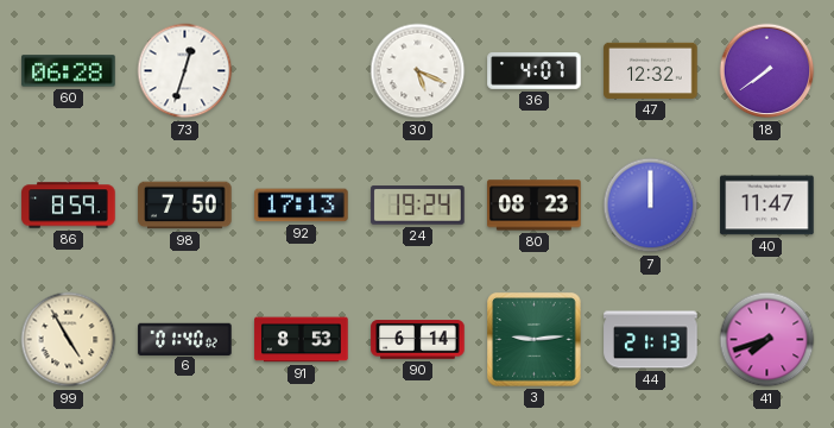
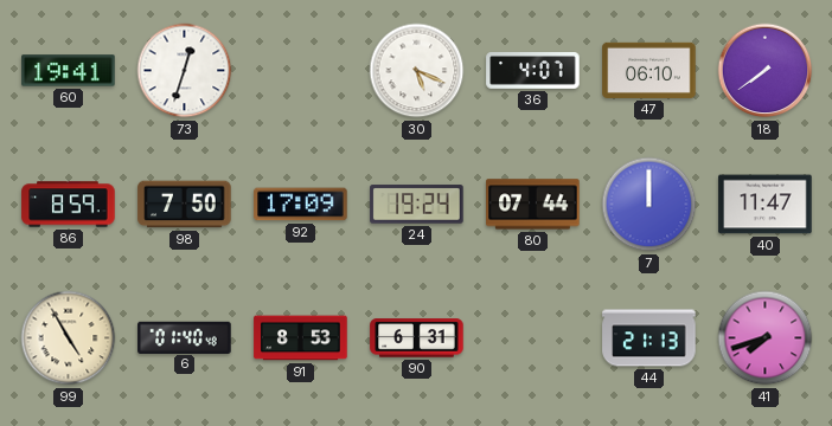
60: 06:28 -> 19:41
47: 12:32 -> 06:10
92: 17:13 -> 17:09
80: 08:23 -> 07:44
6: 01:40:02 -> 01:40:48
90: 6:14 -> 6:31
3: 9:14 -> none
